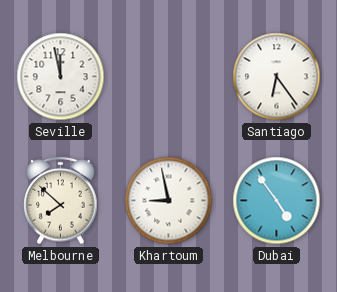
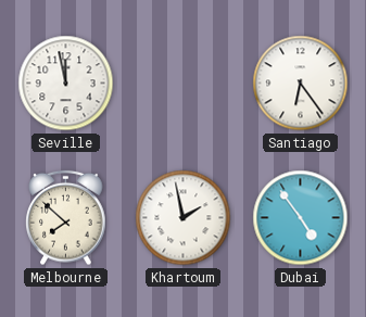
Khartoum: 8:58 -> 1:58
